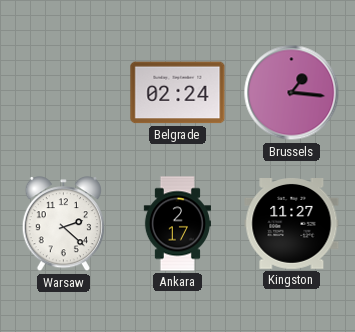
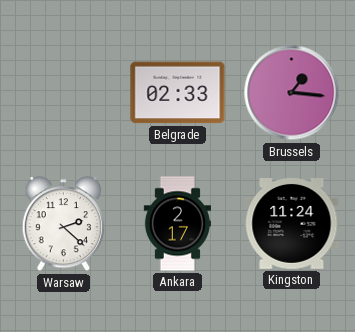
Belgrade: 02:24 -> 02:33
Kingston: 11:27 -> 11:24
